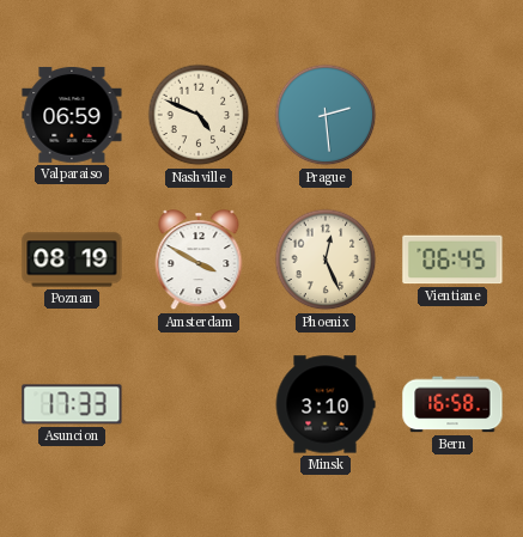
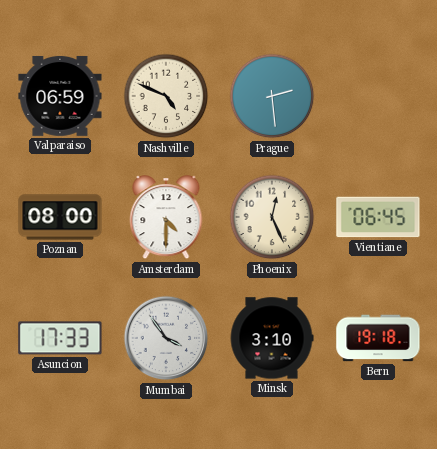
Poznan: 08:19 -> 08:00
Amsterdam: 3:50 -> 4:30
Mumbai: none -> 3:54
Bern: 16:58 -> 19:18
